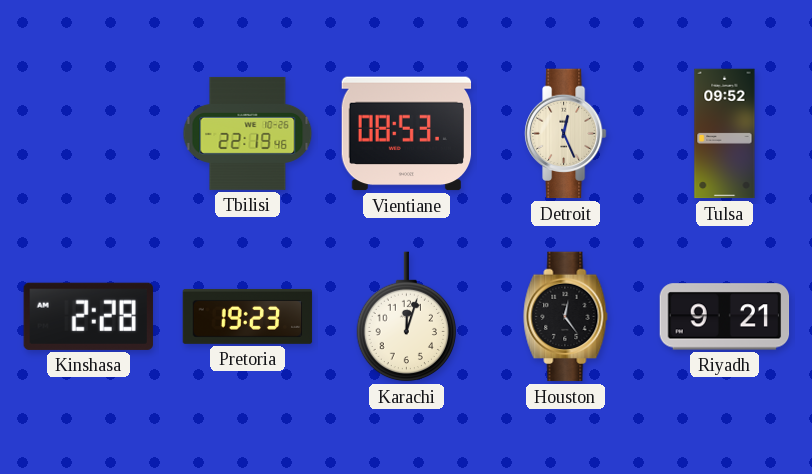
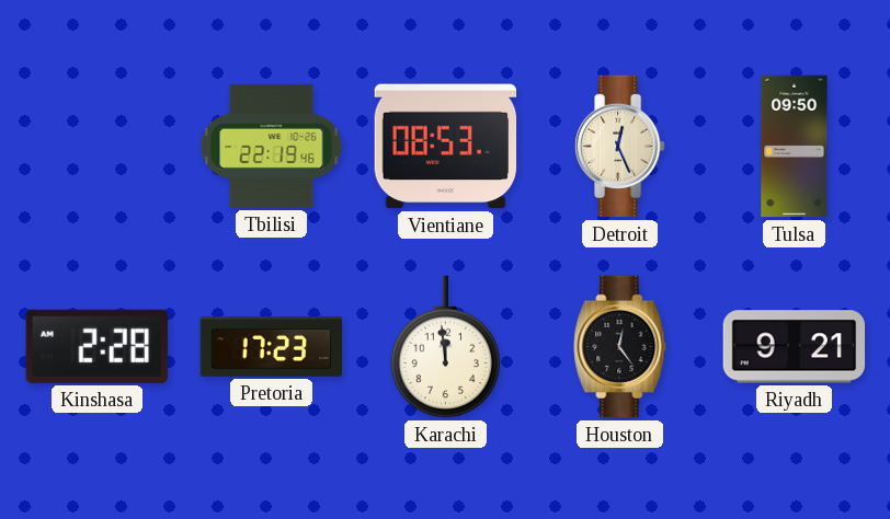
Tulsa: 09:52 -> 09:50
Pretoria: 19:23 -> 17:23
Karachi: 12:03 -> 11:59
